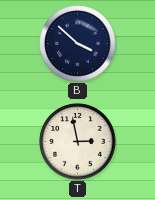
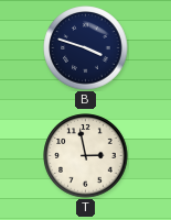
B: 3:52 -> 3:48
